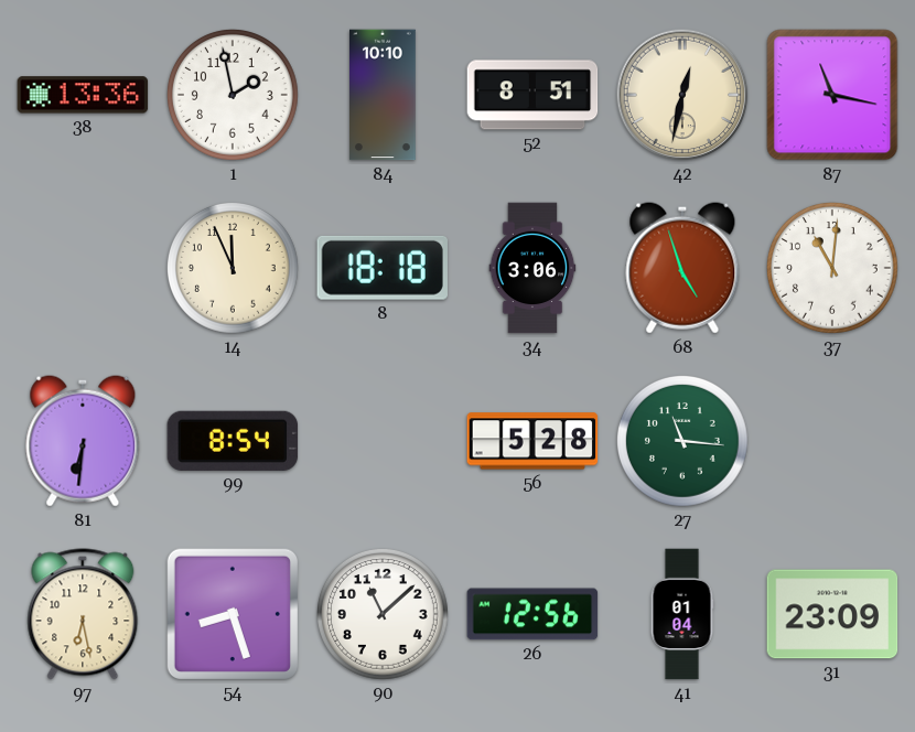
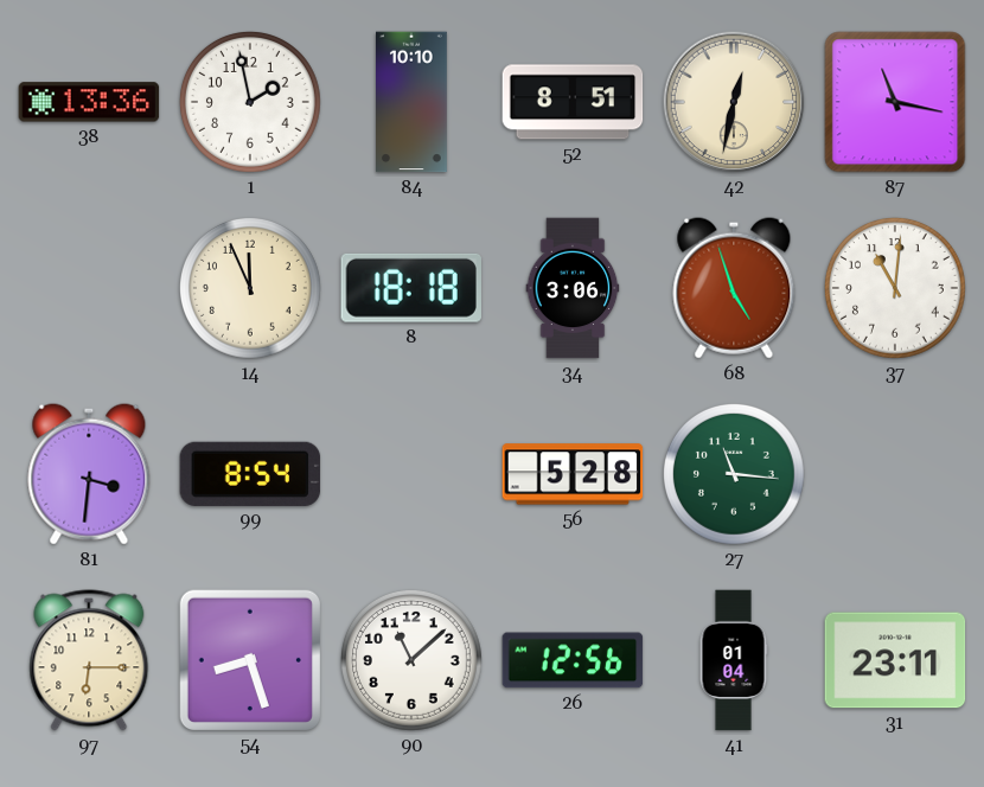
81: 6:31 -> 3:31
97: 6:28 -> 6:15
31: 23:09 -> 23:11
